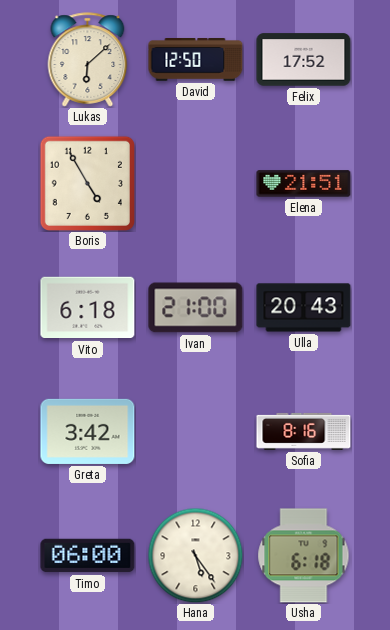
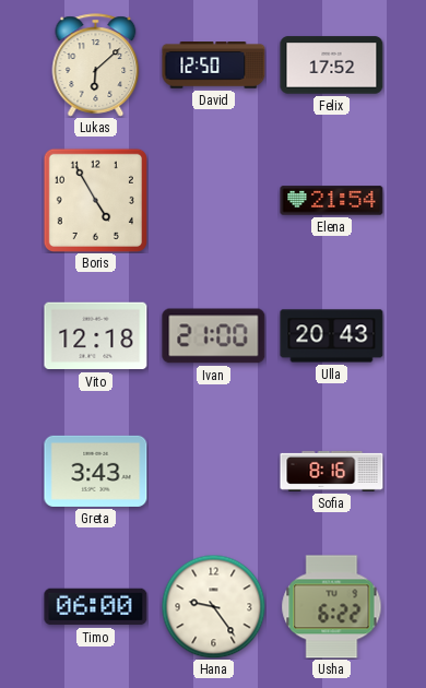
Elena: 21:51 -> 21:54
Vito: 6:18 -> 12:18
Greta: 3:42 -> 3:43
Hana: 5:24 -> 9:24
Usha: 6:18 -> 6:22
